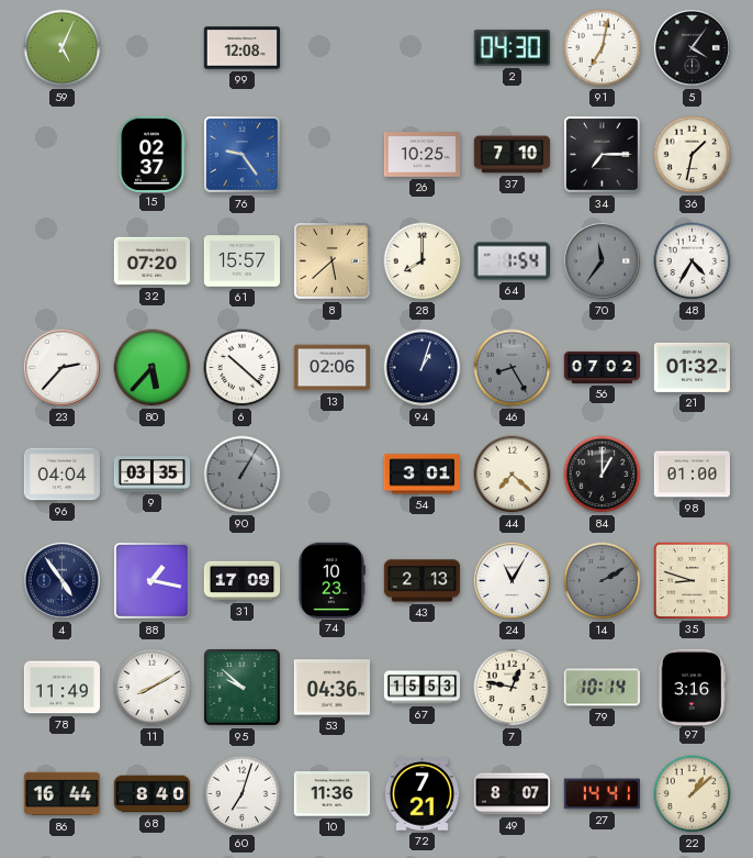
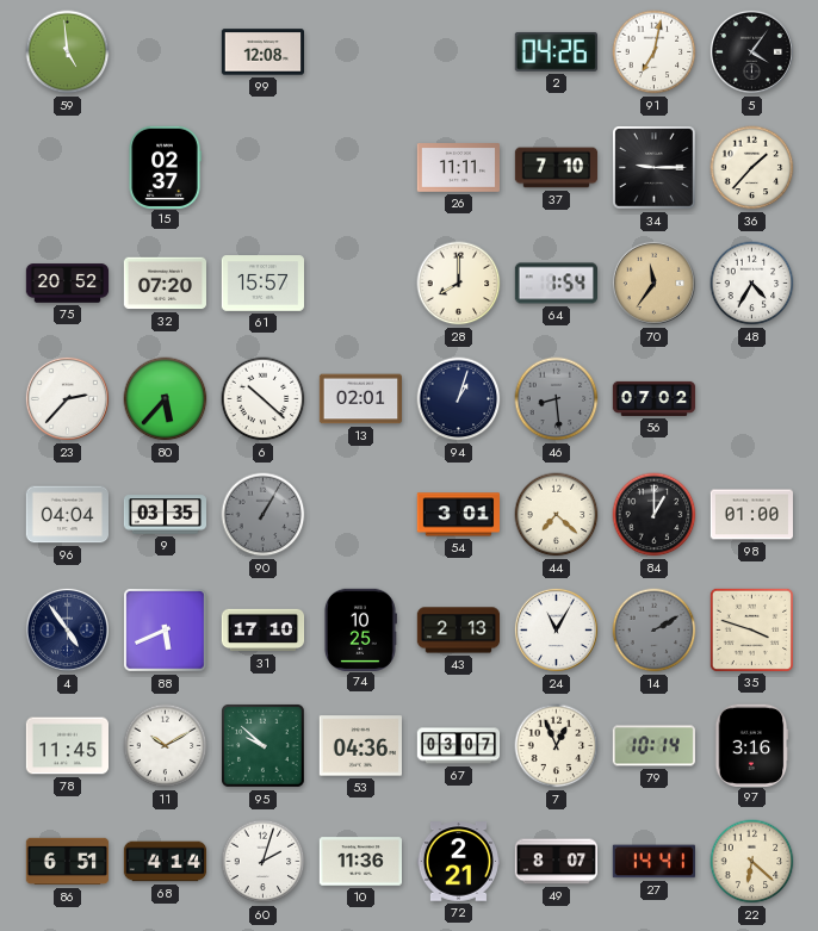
59: 5:04 -> 4:59
2: 04:30 -> 04:26
76: 9:24 -> none
26: 10:25 -> 11:11
34: 7:15 -> 9:15
36: 1:32 -> 1:37
75: none -> 20:52
8: 5:38 -> none
70 dial: grey -> champagne
13: 02:06 -> 02:01
46: 8:25 -> 8:29
21: 01:32 -> none
88: 1:17 -> 5:41
31: 17:09 -> 17:10
74: 10:23 -> 10:25
35: 8:48 -> 3:48
78: 11:49 -> 11:45
11: 8:10 -> 10:10
67: 15:53 -> 03:07
7: 12:47 -> 12:56
86: 16:44 -> 6:51
68: 8:40 -> 4:14
60: 7:03 -> 2:03
72: 7:21 -> 2:21
22: 1:08 -> 6:22
